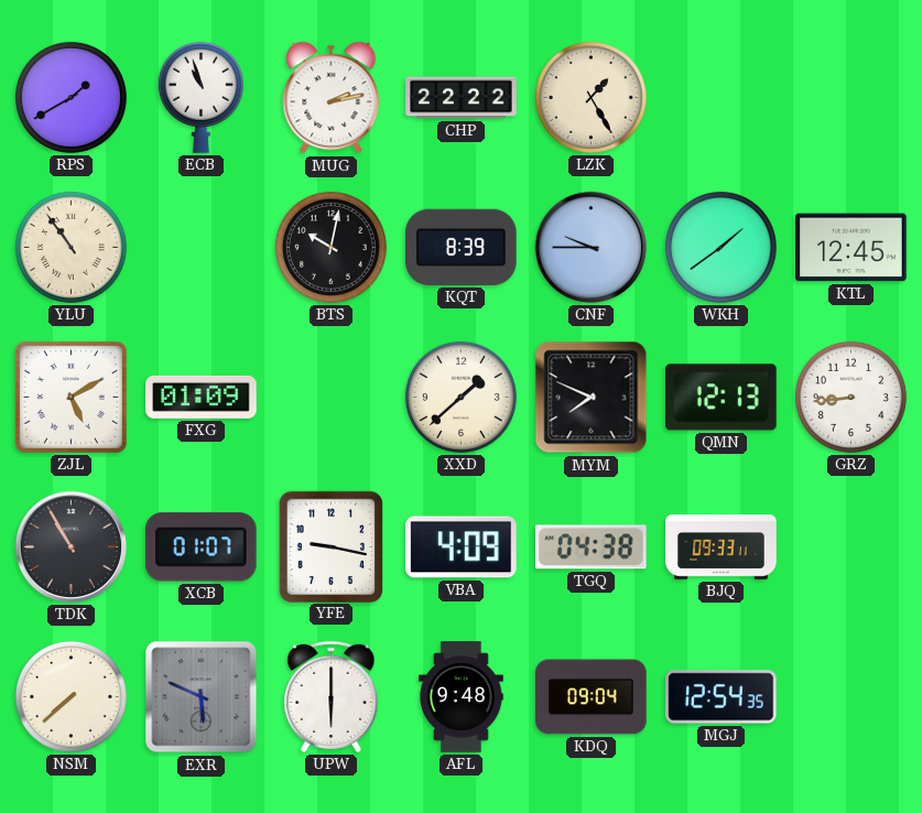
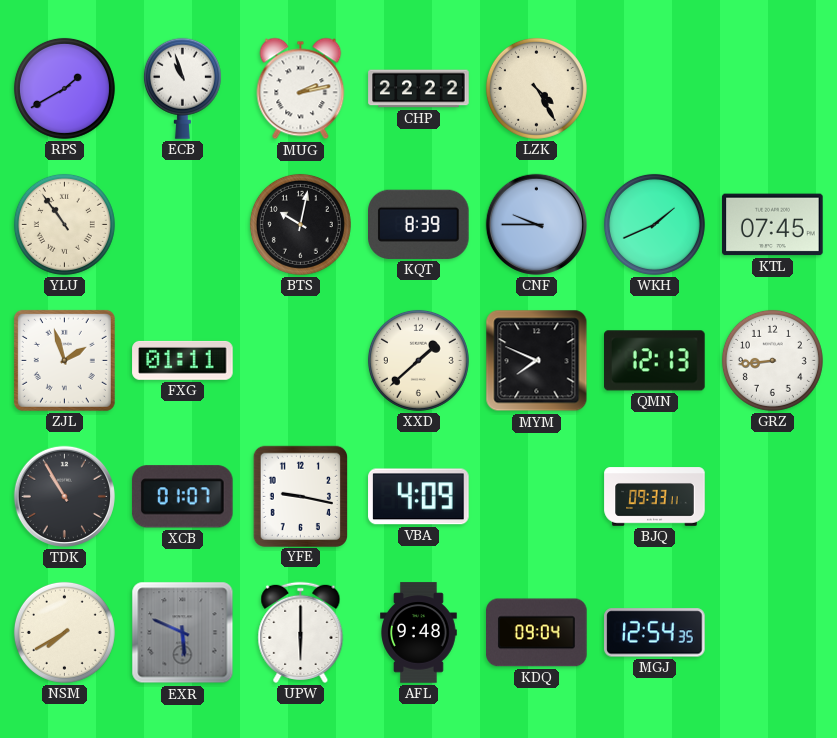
LZK: 1:25 -> 4:25
WKH: 1:39 -> 1:41
KTL: 12:45 -> 07:45
ZJL: 5:10 -> 1:57
FXG: 01:09 -> 01:11
TGQ: 04:38 -> none
NSM: 7:38 -> 7:40
